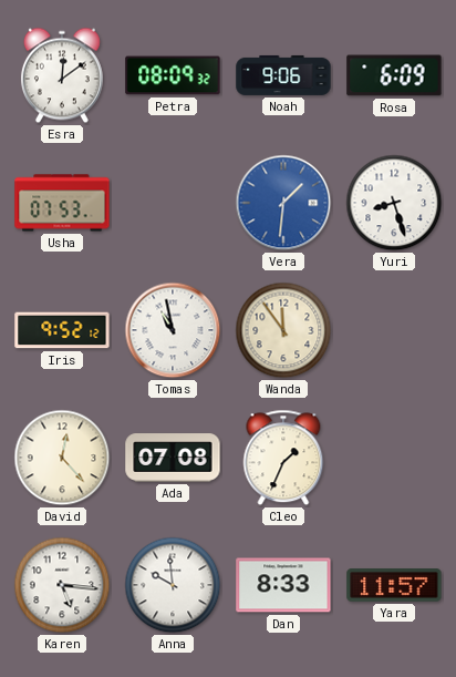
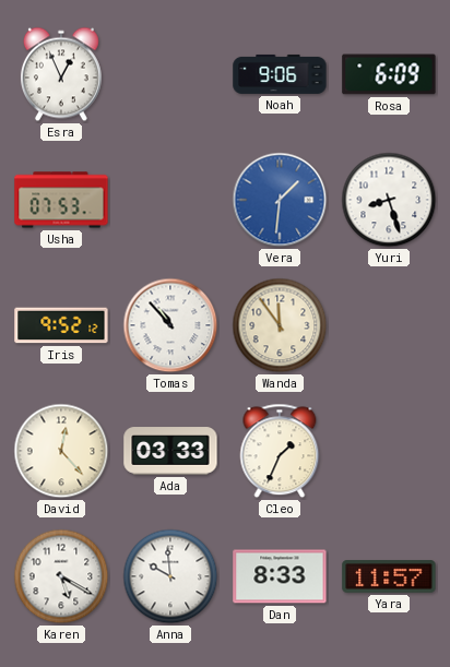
Esra: 12:09 -> 12:56
Petra: 08:09 -> none
Tomas: 10:58 -> 10:53
Ada: 07:08 -> 03:33
Karen: 5:16 -> 5:20
